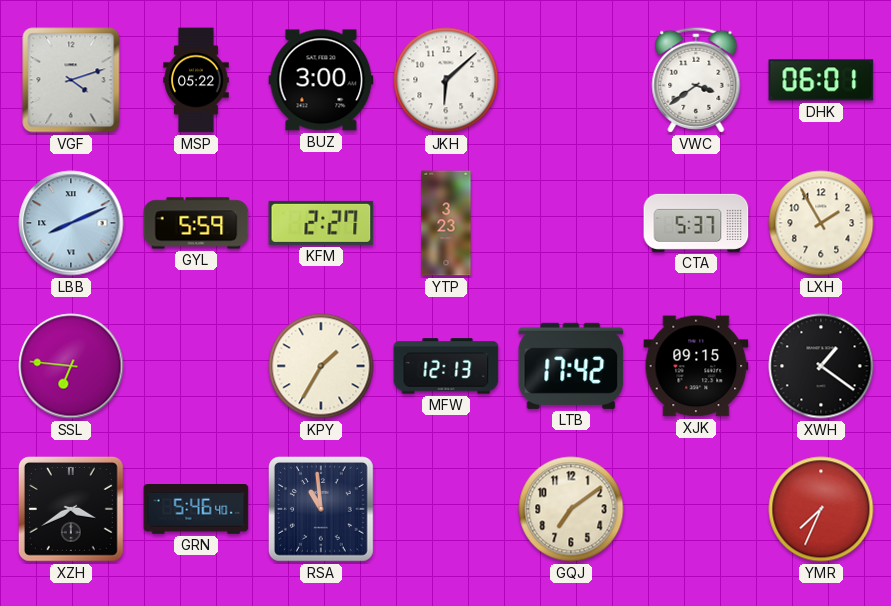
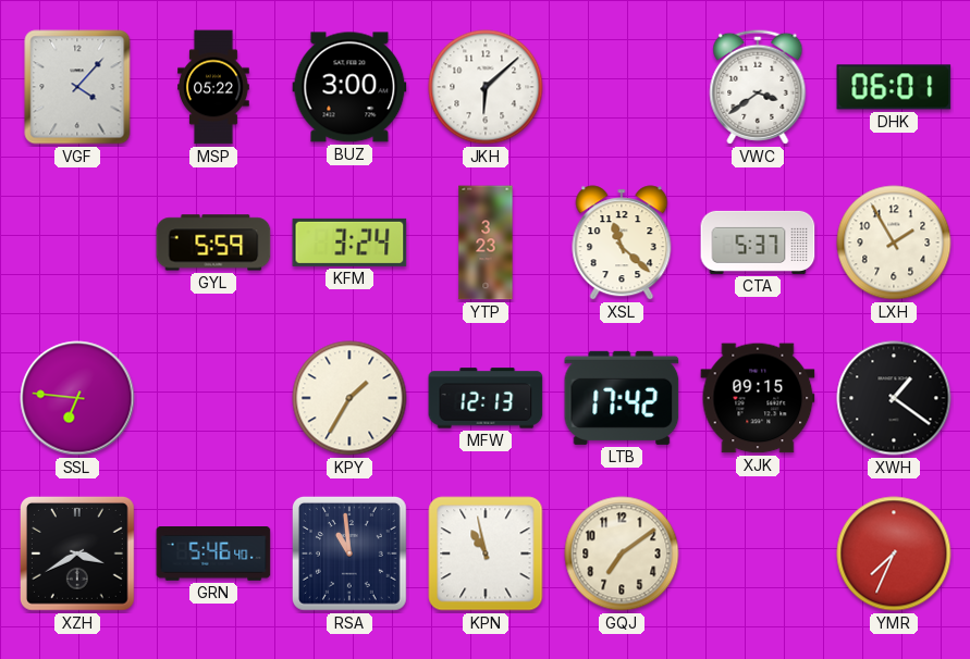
VGF: 4:12 -> 4:07
LBB: 8:11 -> none
KFM: 2:27 -> 3:24
XSL: none -> 11:22
KPN: none -> 10:58
